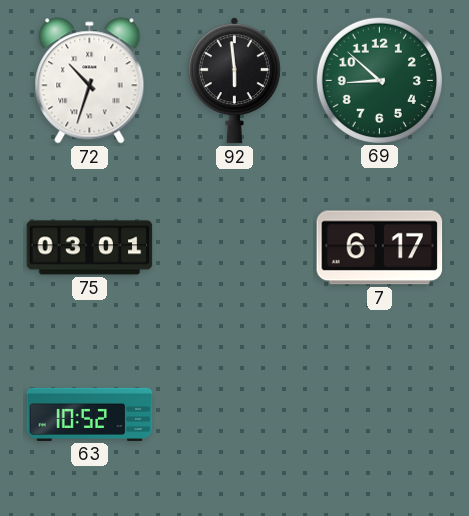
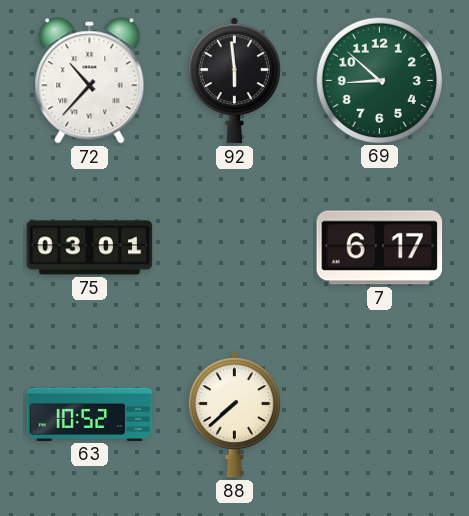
72: 10:33 -> 10:37
88: none -> 7:38
